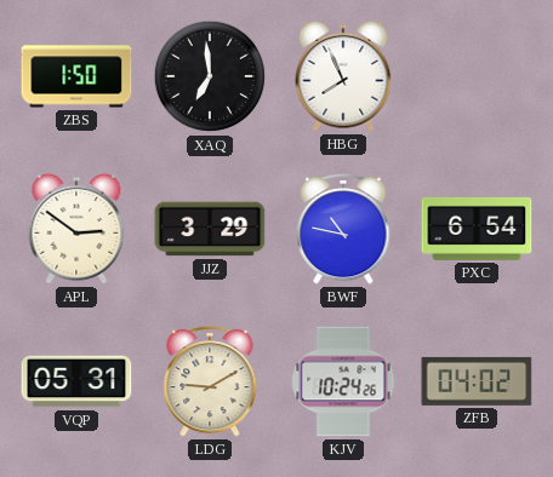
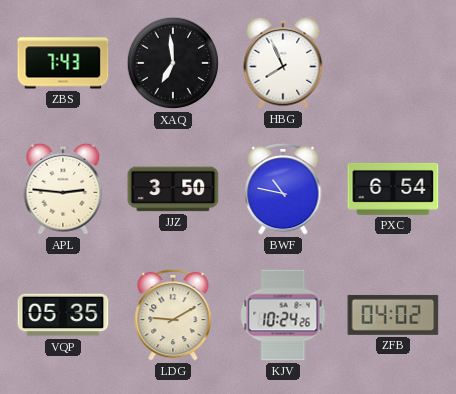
ZBS: 1:50 -> 7:43
APL: 2:51 -> 2:46
JJZ: 3:29 -> 3:50
VQP: 05:31 -> 05:35
